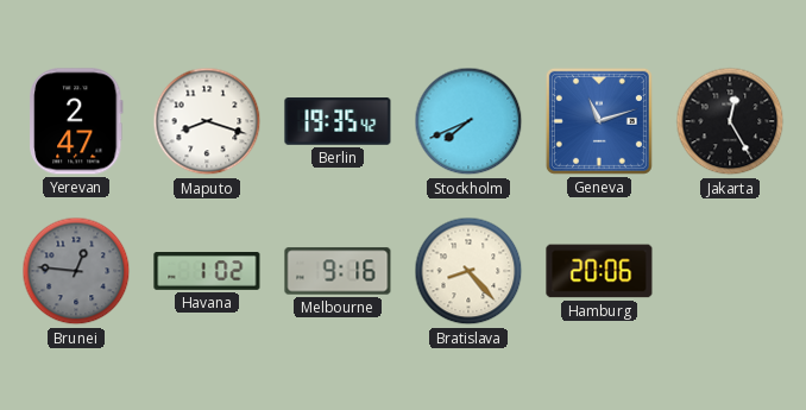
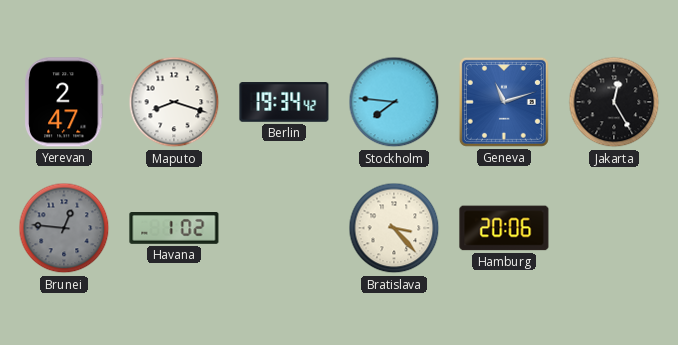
Berlin: 19:35 -> 19:34
Stockholm: 7:41 -> 7:46
Melbourne: 9:16 -> none
Bratislava: 8:23 -> 3:23
